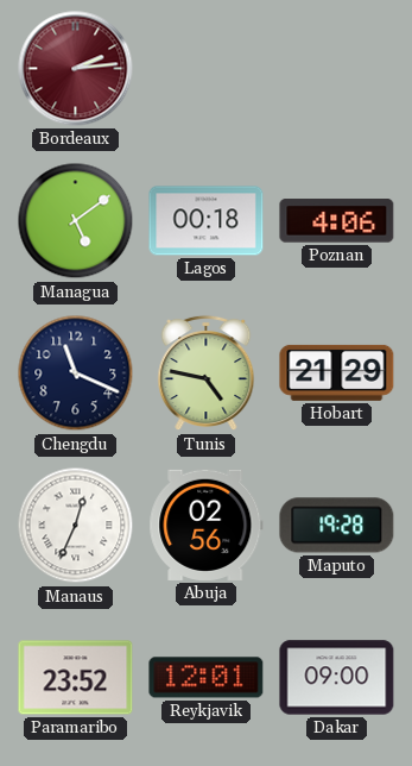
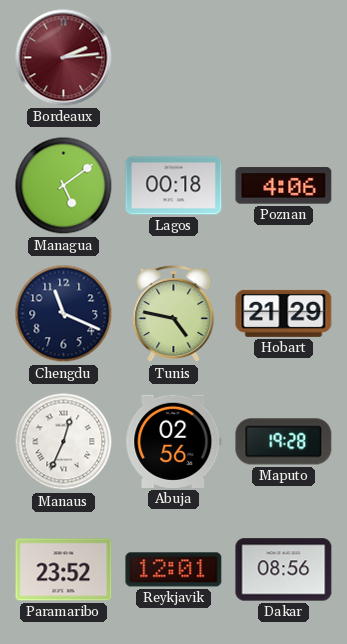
Dakar: 09:00 -> 08:56
